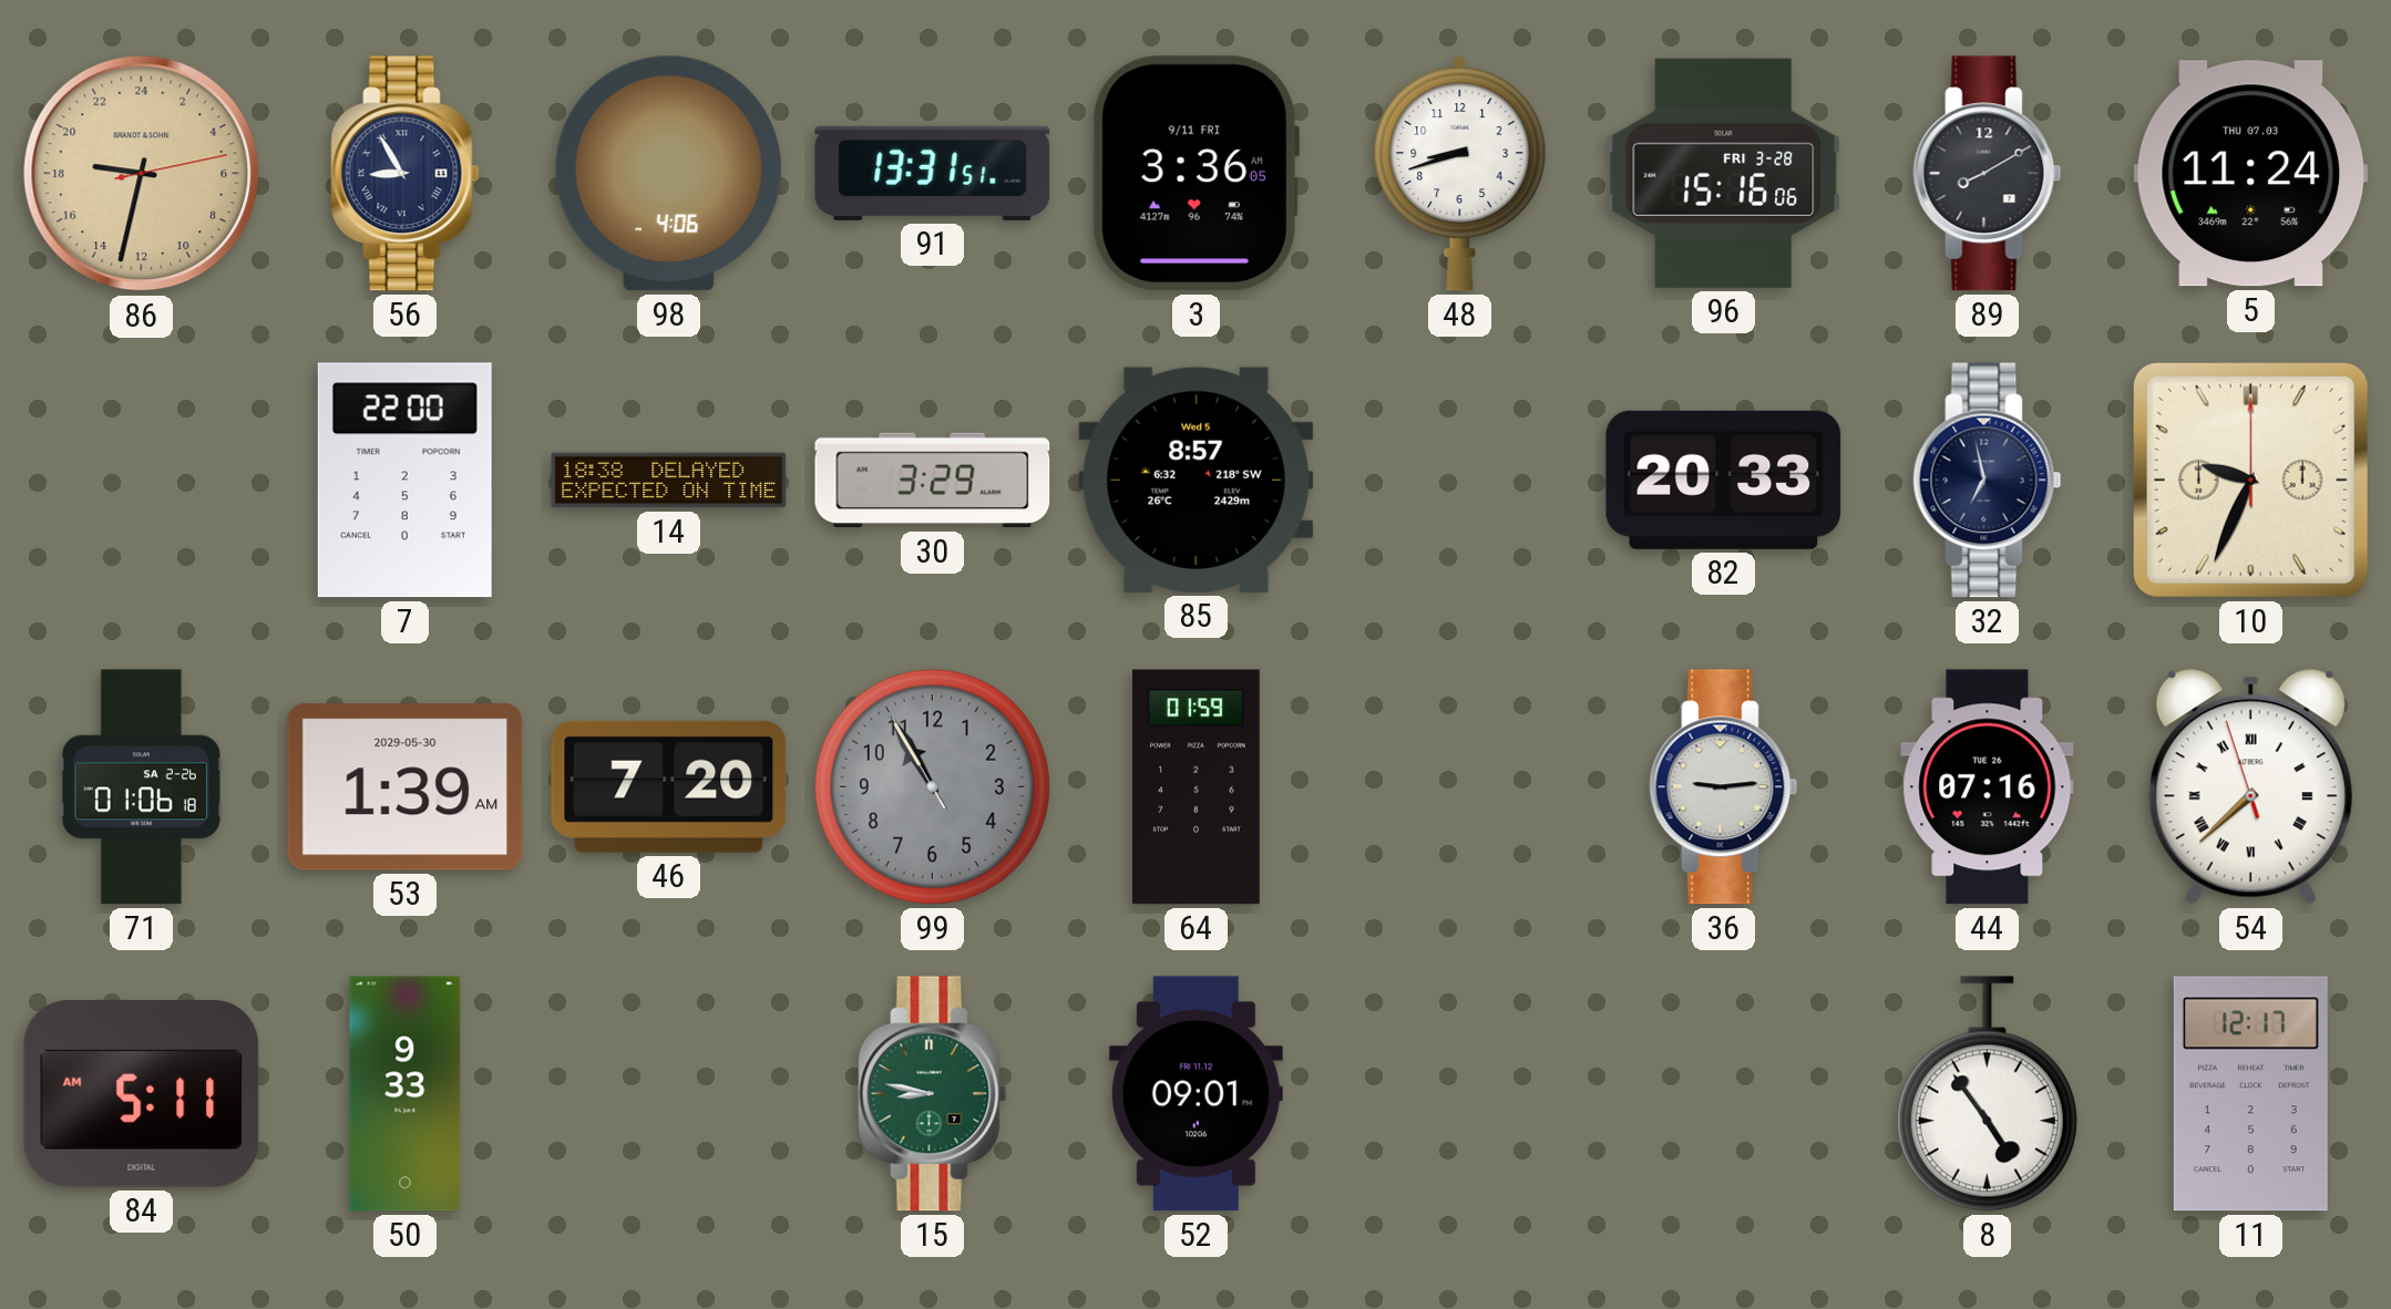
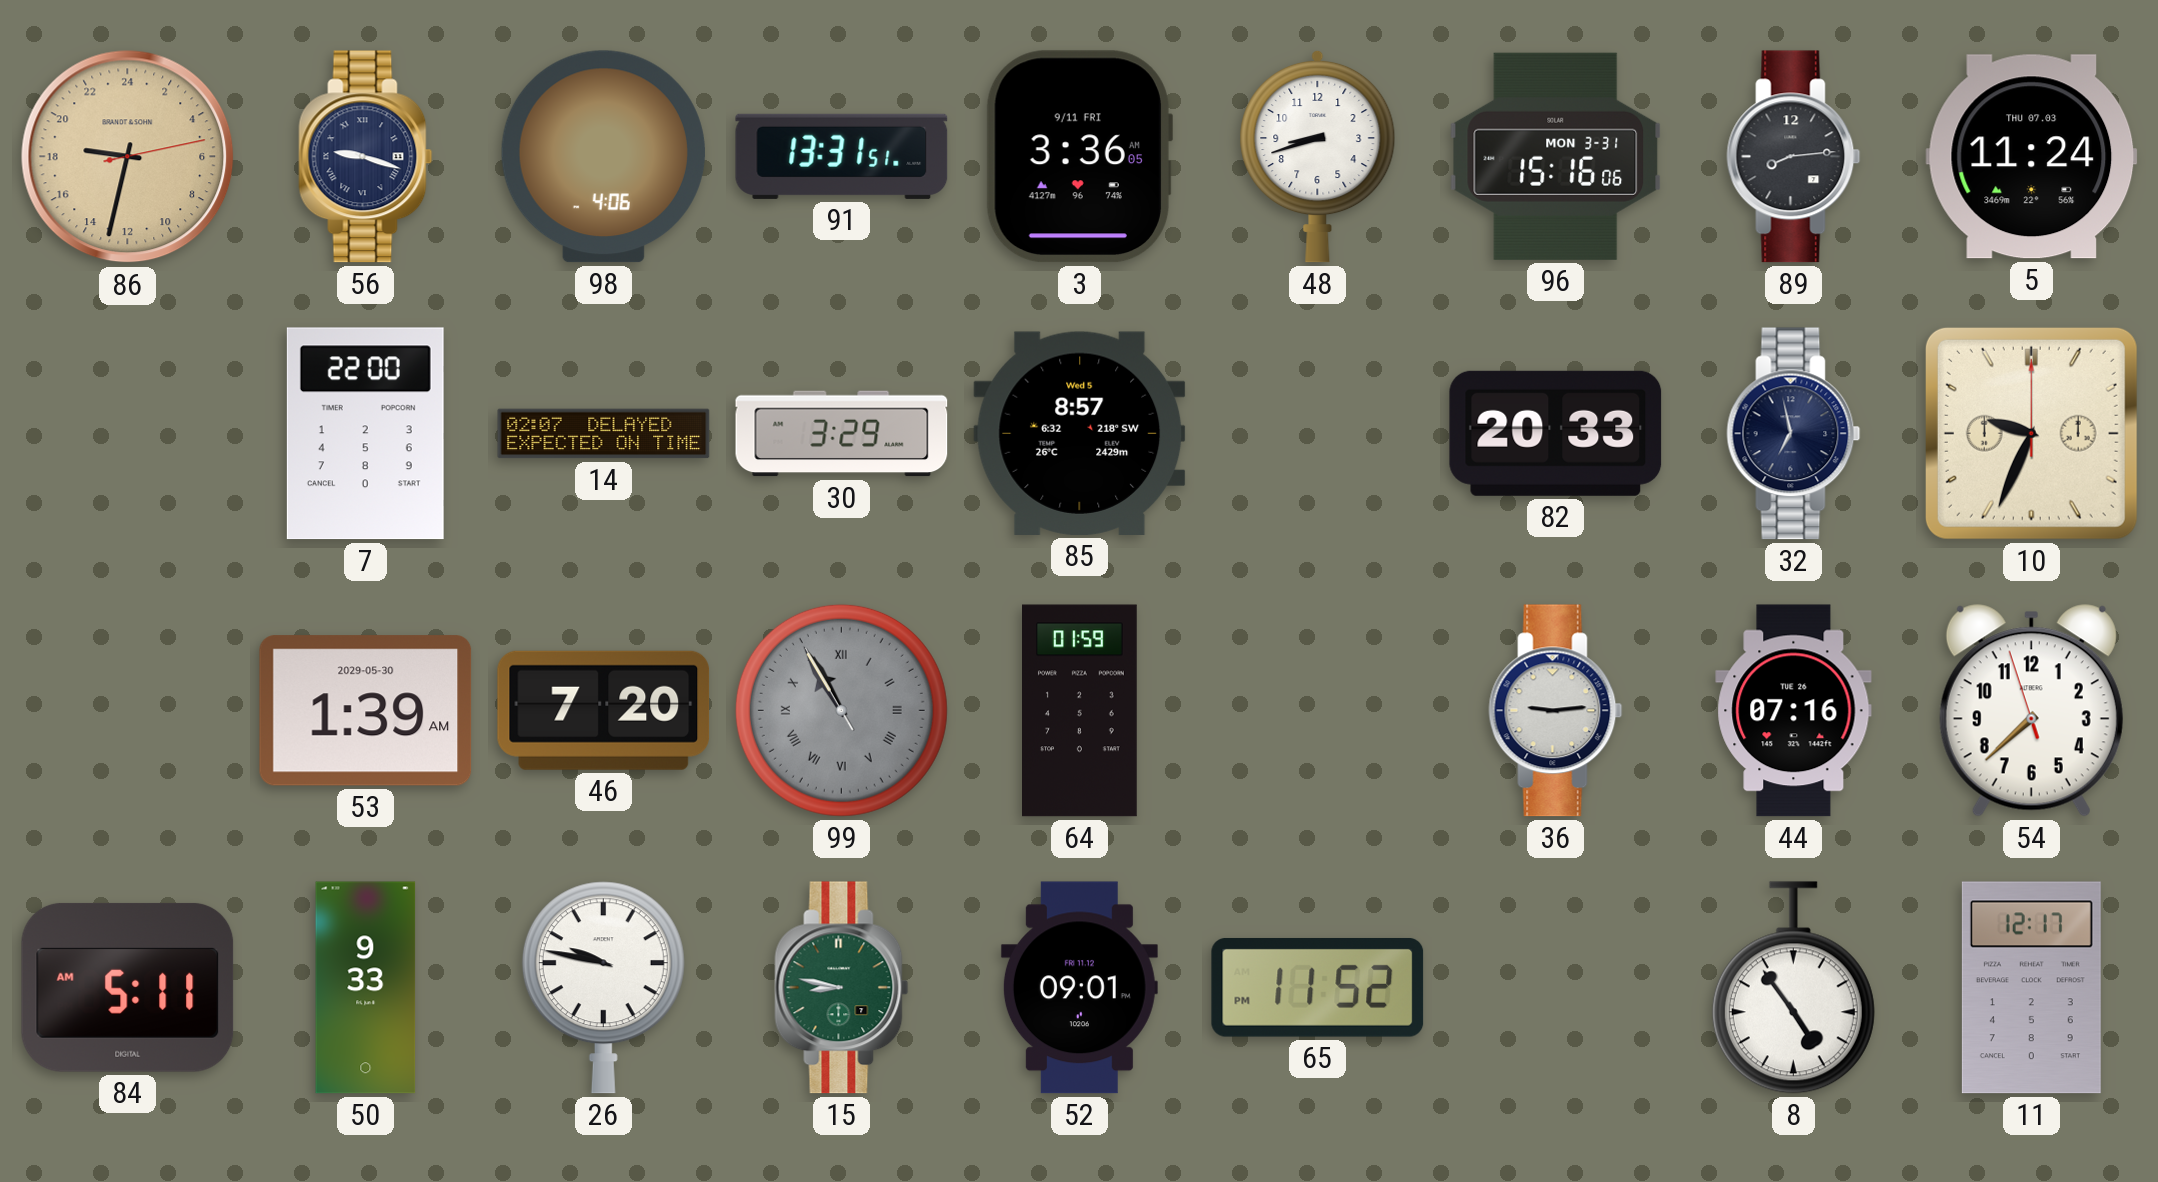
56: 8:55 -> 9:18
96 date: FRI 3-28 -> MON 3-31
89: 8:10 -> 8:14
14: 18:38 -> 02:07
71: 01:06 -> none
99 numerals: Arabic -> Roman
54 numerals: Roman -> Arabic
26: none -> 9:47
65: none -> 11:52
